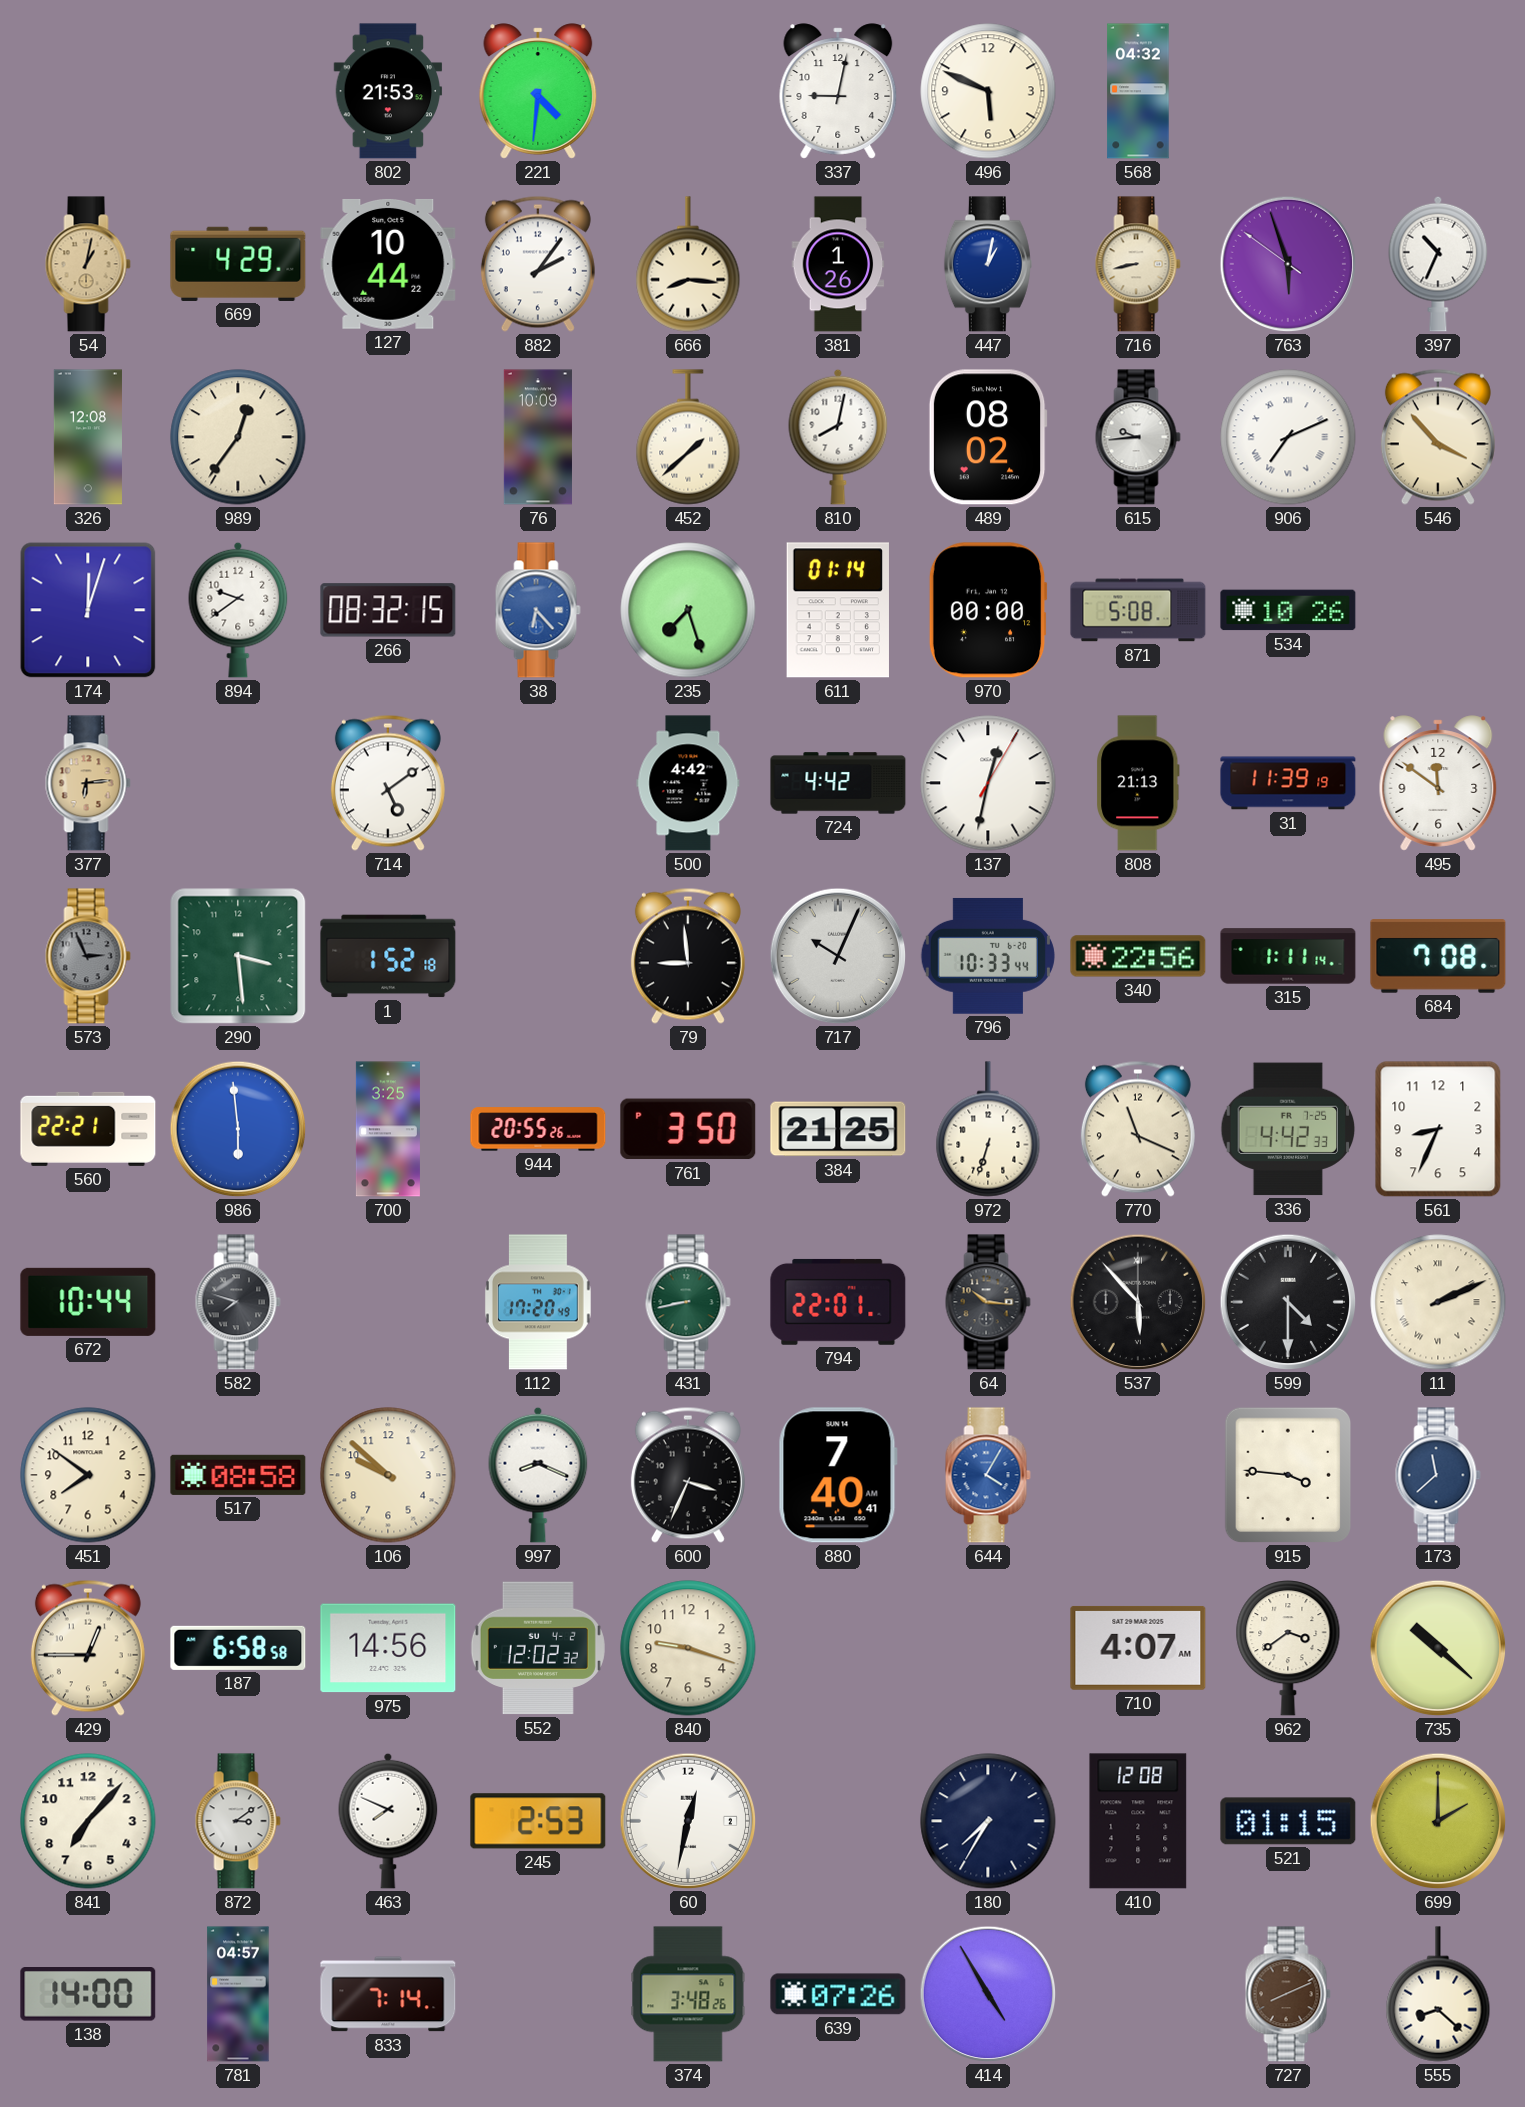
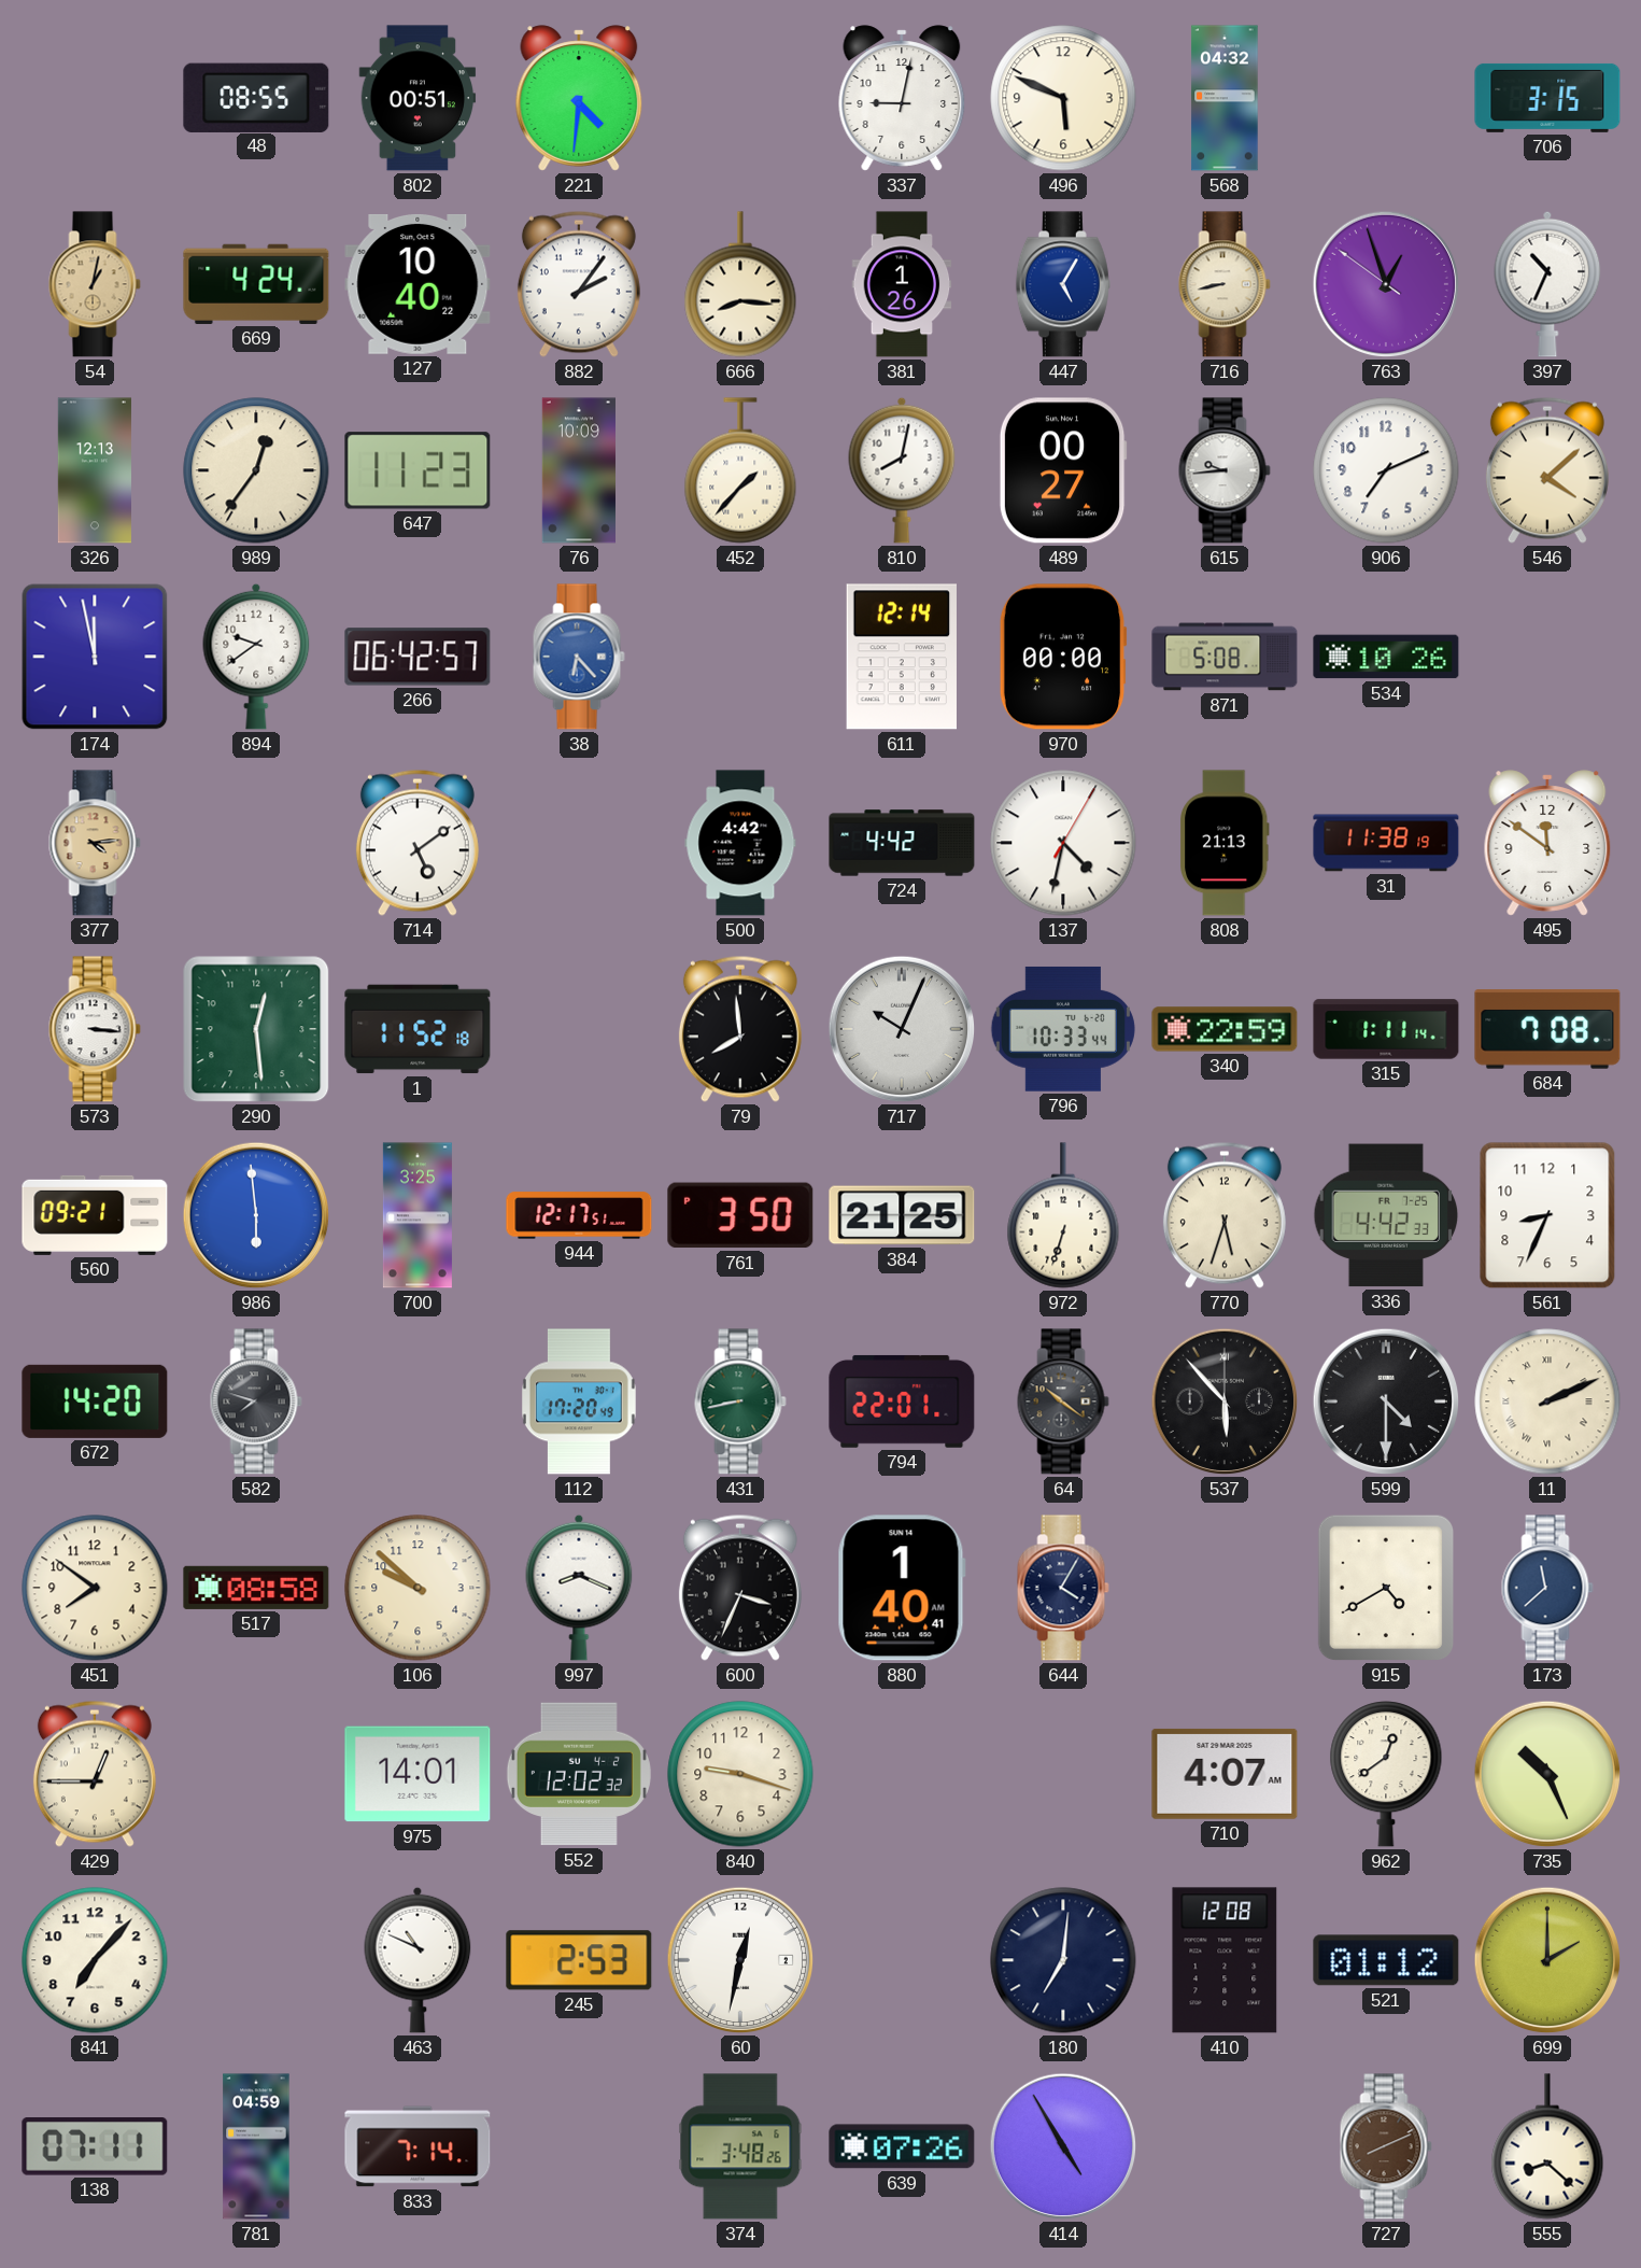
48: none -> 08:55
802: 21:53 -> 00:51
706: none -> 3:15
669: 4:29 -> 4:24
127: 10:44 -> 10:40
447: 1:02 -> 5:05
763: 5:56 -> 12:56
326: 12:08 -> 12:13
647: none -> 11:23
452: 1:38 -> 1:37
489: 08:02 -> 00:27
906 numerals: Roman -> Arabic
546: 3:53 -> 4:08
174: 12:03 -> 11:58
266: 08:32 -> 06:42
235: 7:27 -> none
611: 01:14 -> 12:14
377: 6:14 -> 4:14
137: 12:32 -> 4:32
31: 11:39 -> 11:38
573: 2:56 -> 3:16
573 dial: grey -> white
290: 3:29 -> 12:29
1: 1:52 -> 11:52
79: 8:59 -> 7:59
340: 22:56 -> 22:59
560: 22:21 -> 09:21
944: 20:55 -> 12:17
770: 11:19 -> 5:33
672: 10:44 -> 14:20
64: 10:16 -> 10:21
880: 7:40 -> 1:40
644 dial: blue -> navy
915: 3:46 -> 4:40
187: 6:58 -> none
975: 14:56 -> 14:01
962: 3:39 -> 12:39
735: 10:22 -> 10:26
872: 3:09 -> none
463: 7:49 -> 10:49
180: 7:35 -> 7:01
521: 01:15 -> 01:12
138: 14:00 -> 07:11
781: 04:57 -> 04:59
